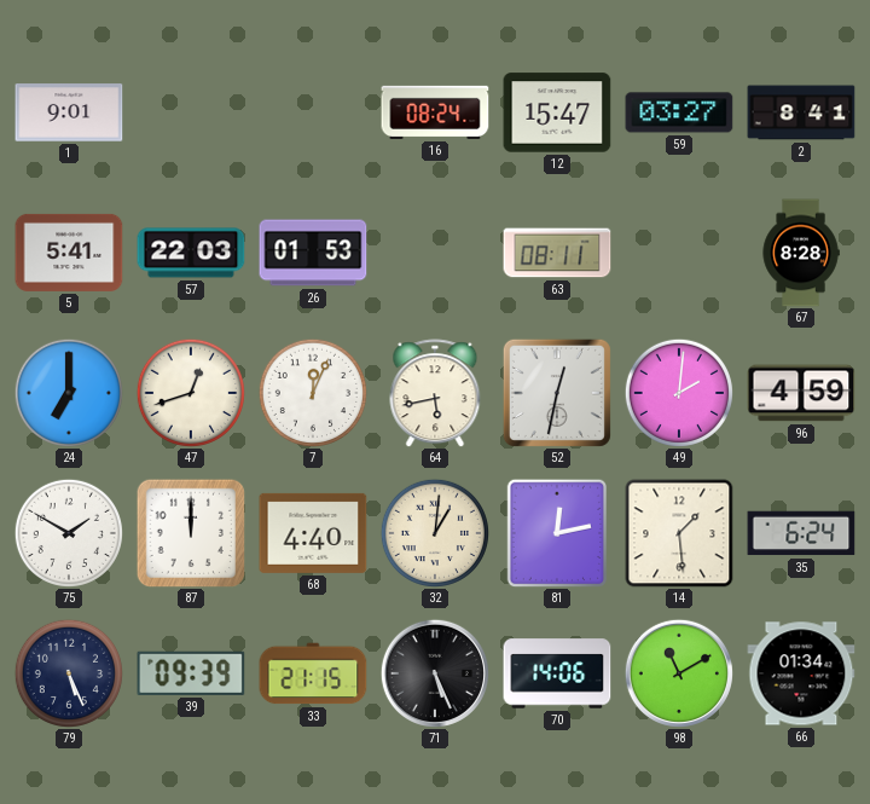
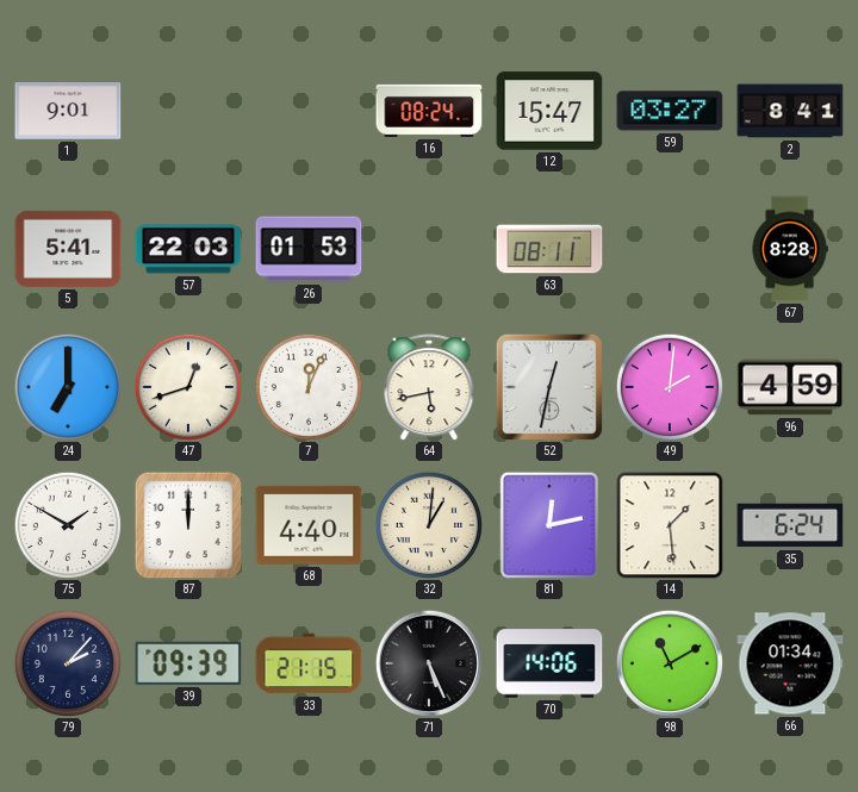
79: 5:26 -> 2:07
